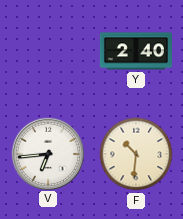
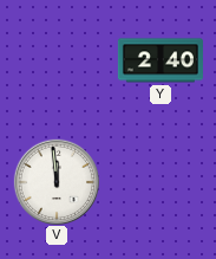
V: 6:44 -> 11:59
F: 10:31 -> none
